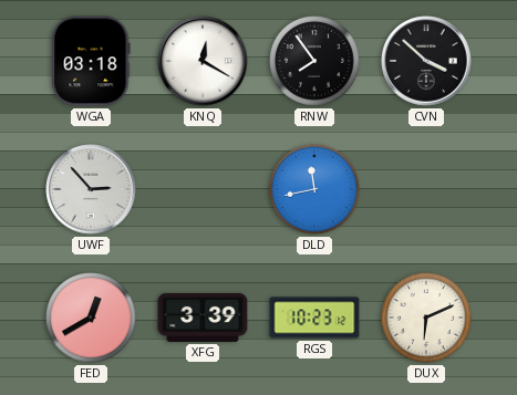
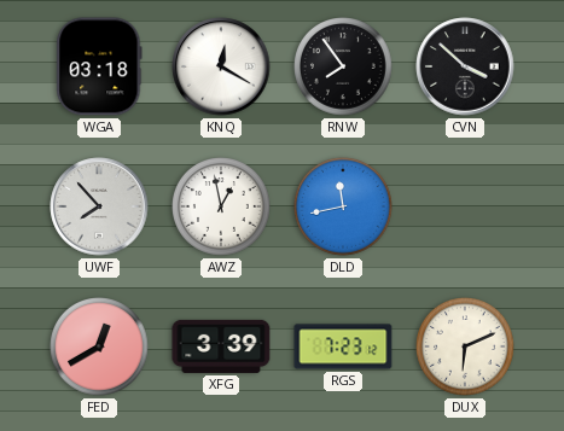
UWF: 2:53 -> 7:53
AWZ: none -> 12:58
RGS: 10:23 -> 7:23
